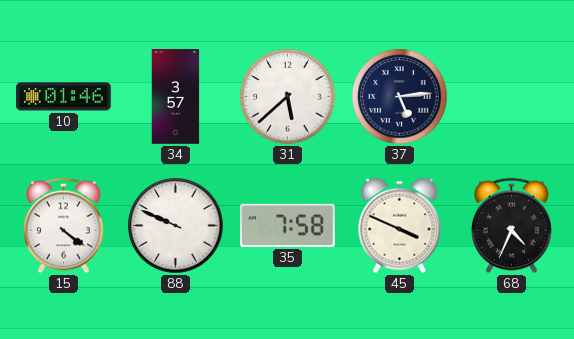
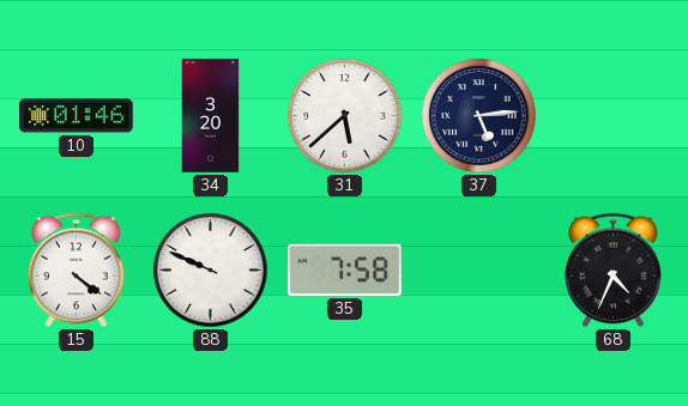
34: 3:57 -> 3:20
45: 3:49 -> none
